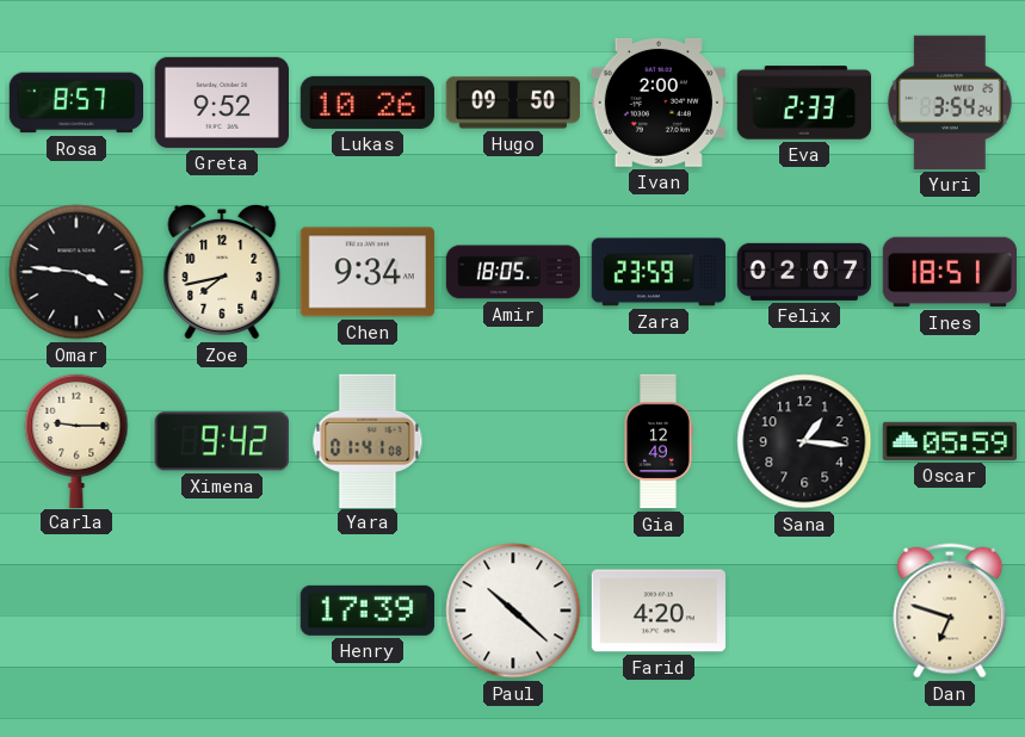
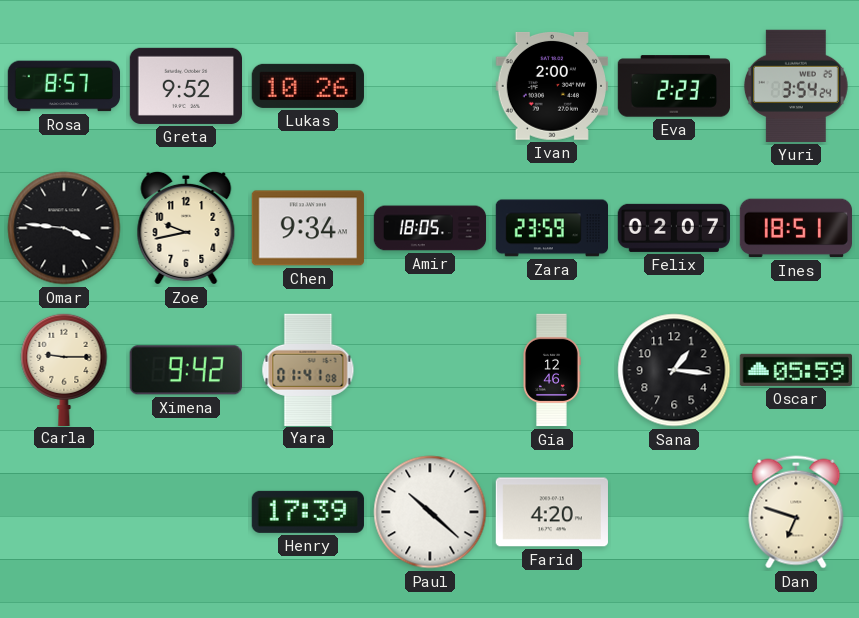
Hugo: 09:50 -> none
Eva: 2:33 -> 2:23
Zoe: 7:43 -> 9:43
Gia: 12:49 -> 12:46
